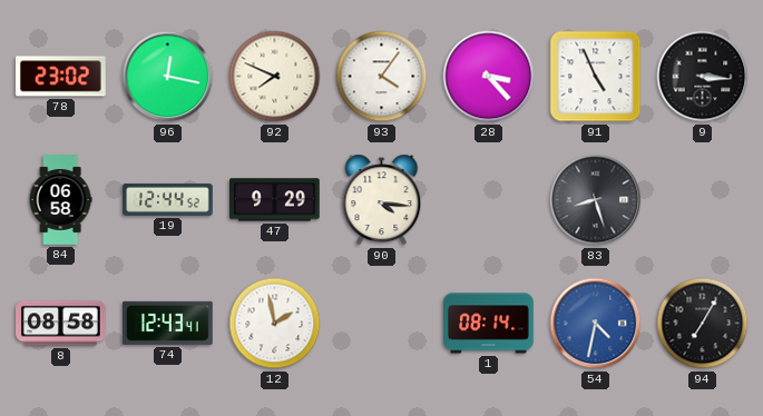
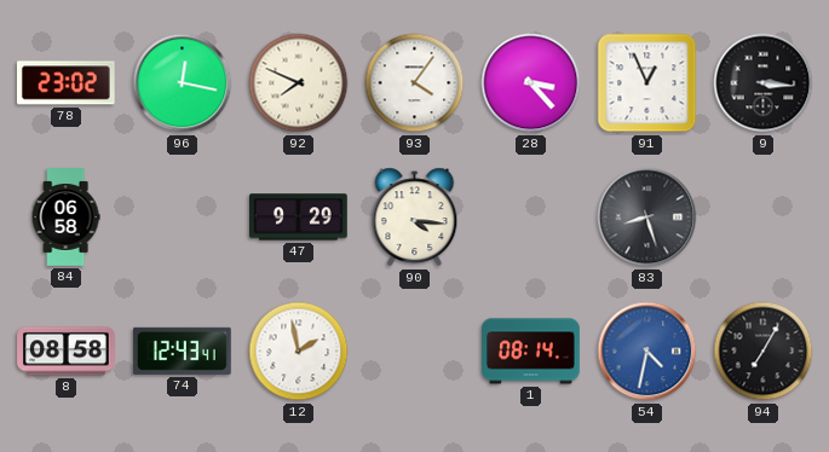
91: 4:56 -> 12:56
19: 12:44 -> none
